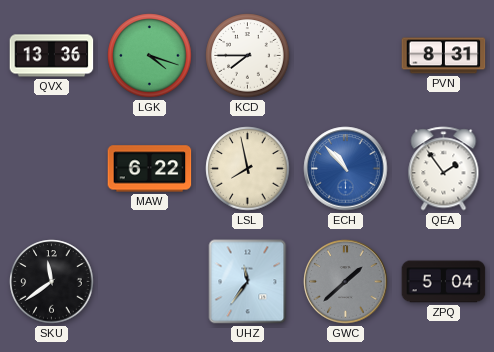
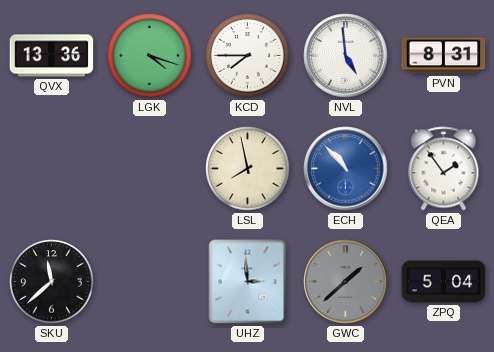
NVL: none -> 4:59
MAW: 6:22 -> none
SKU: 11:39 -> 11:38
UHZ: 11:36 -> 2:59
